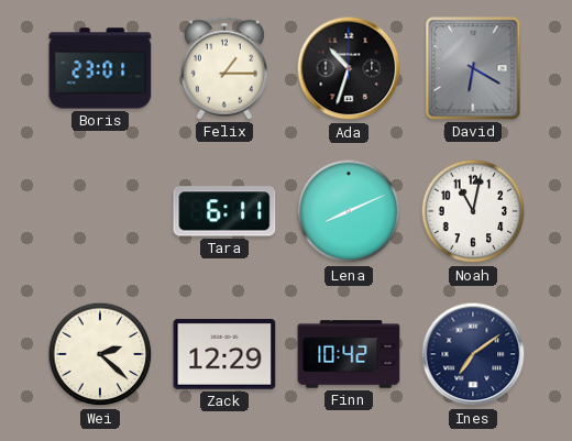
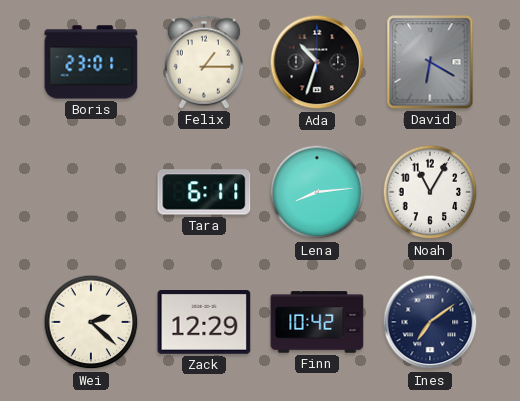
Lena: 8:11 -> 8:14
Noah: 11:02 -> 11:05
